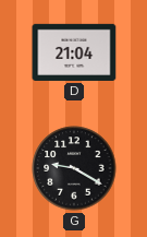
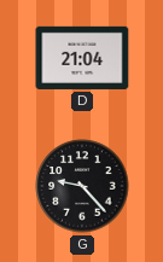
G: 9:20 -> 9:23
